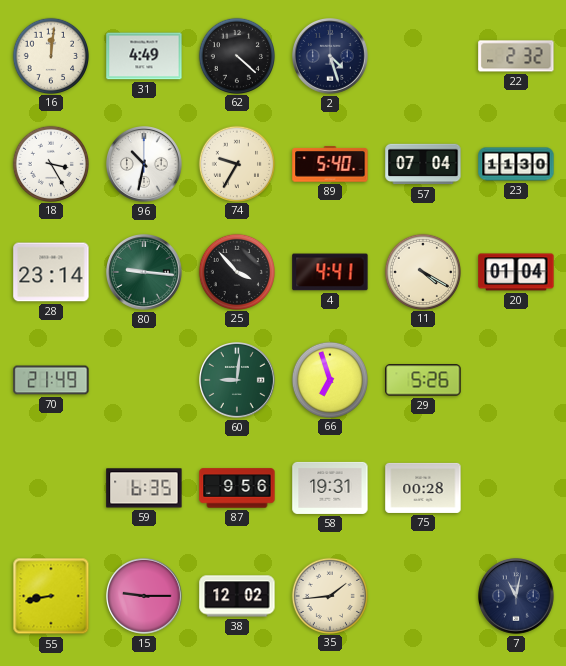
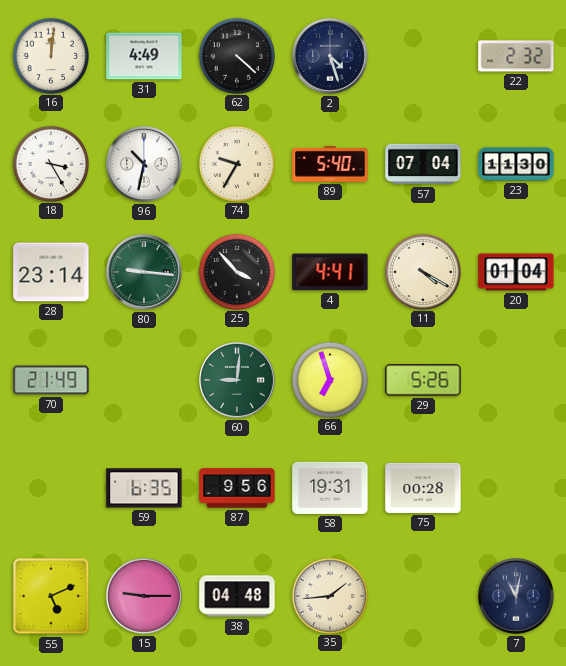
55: 8:43 -> 5:11
38: 12:02 -> 04:48
